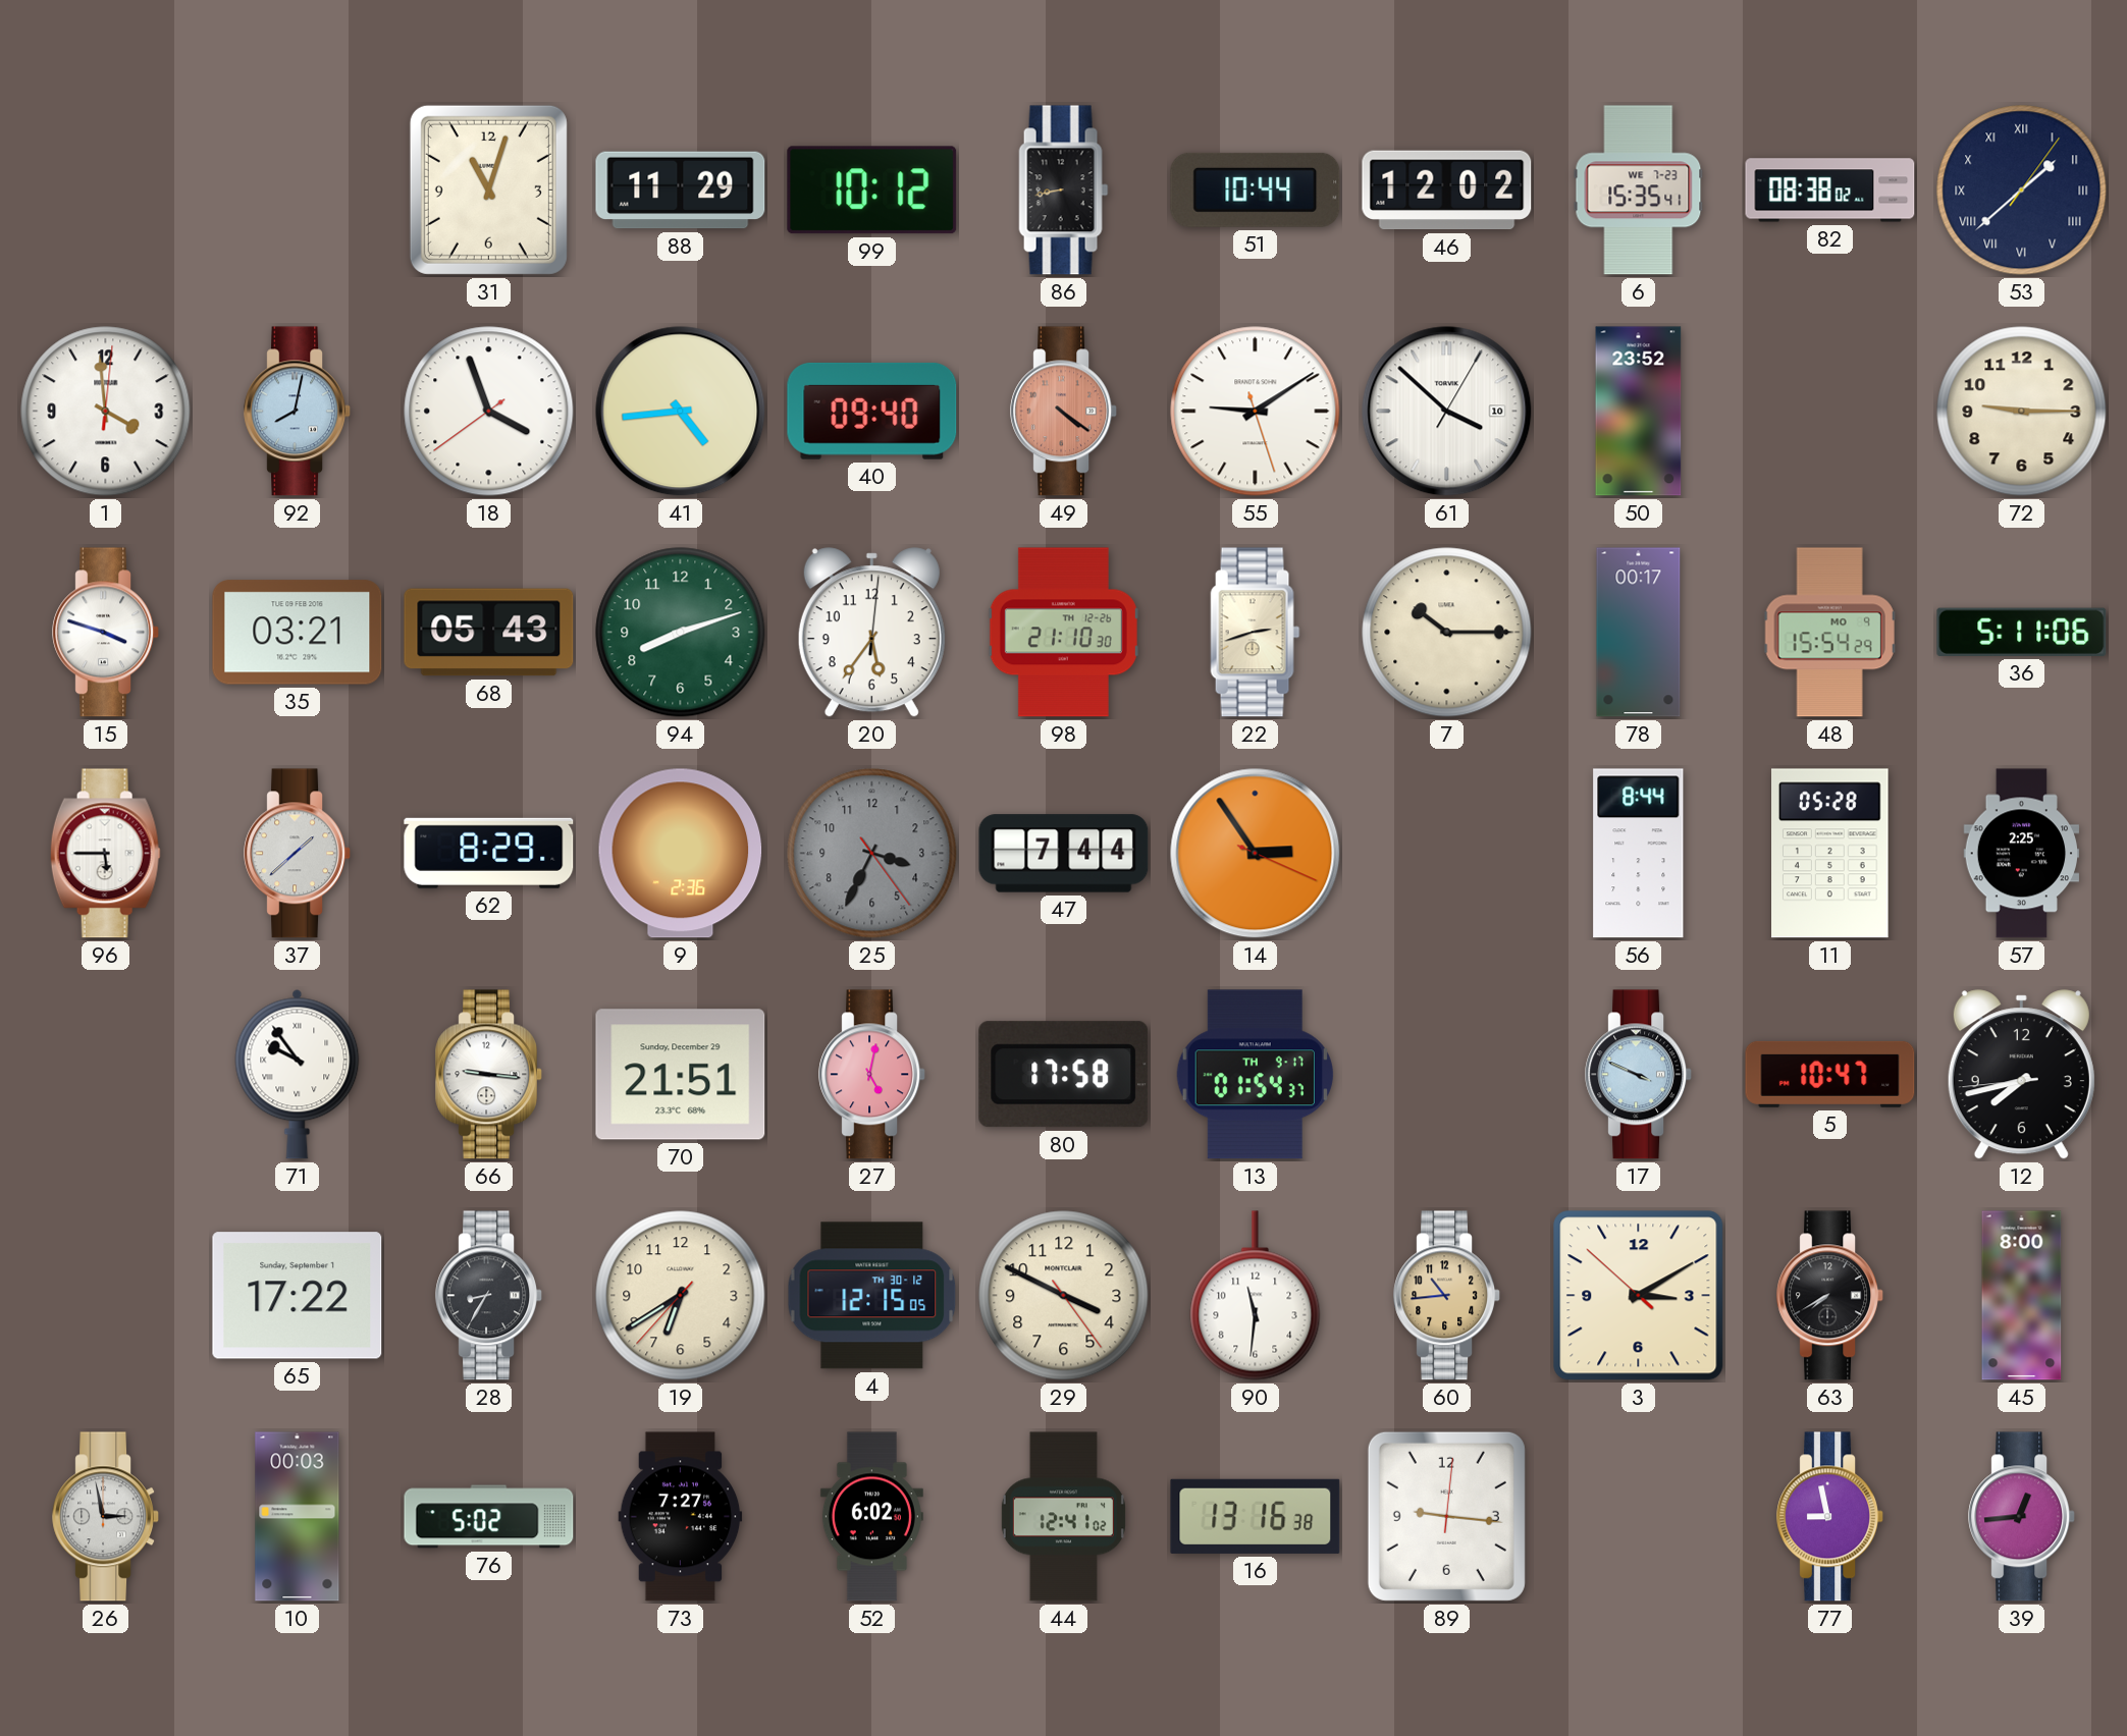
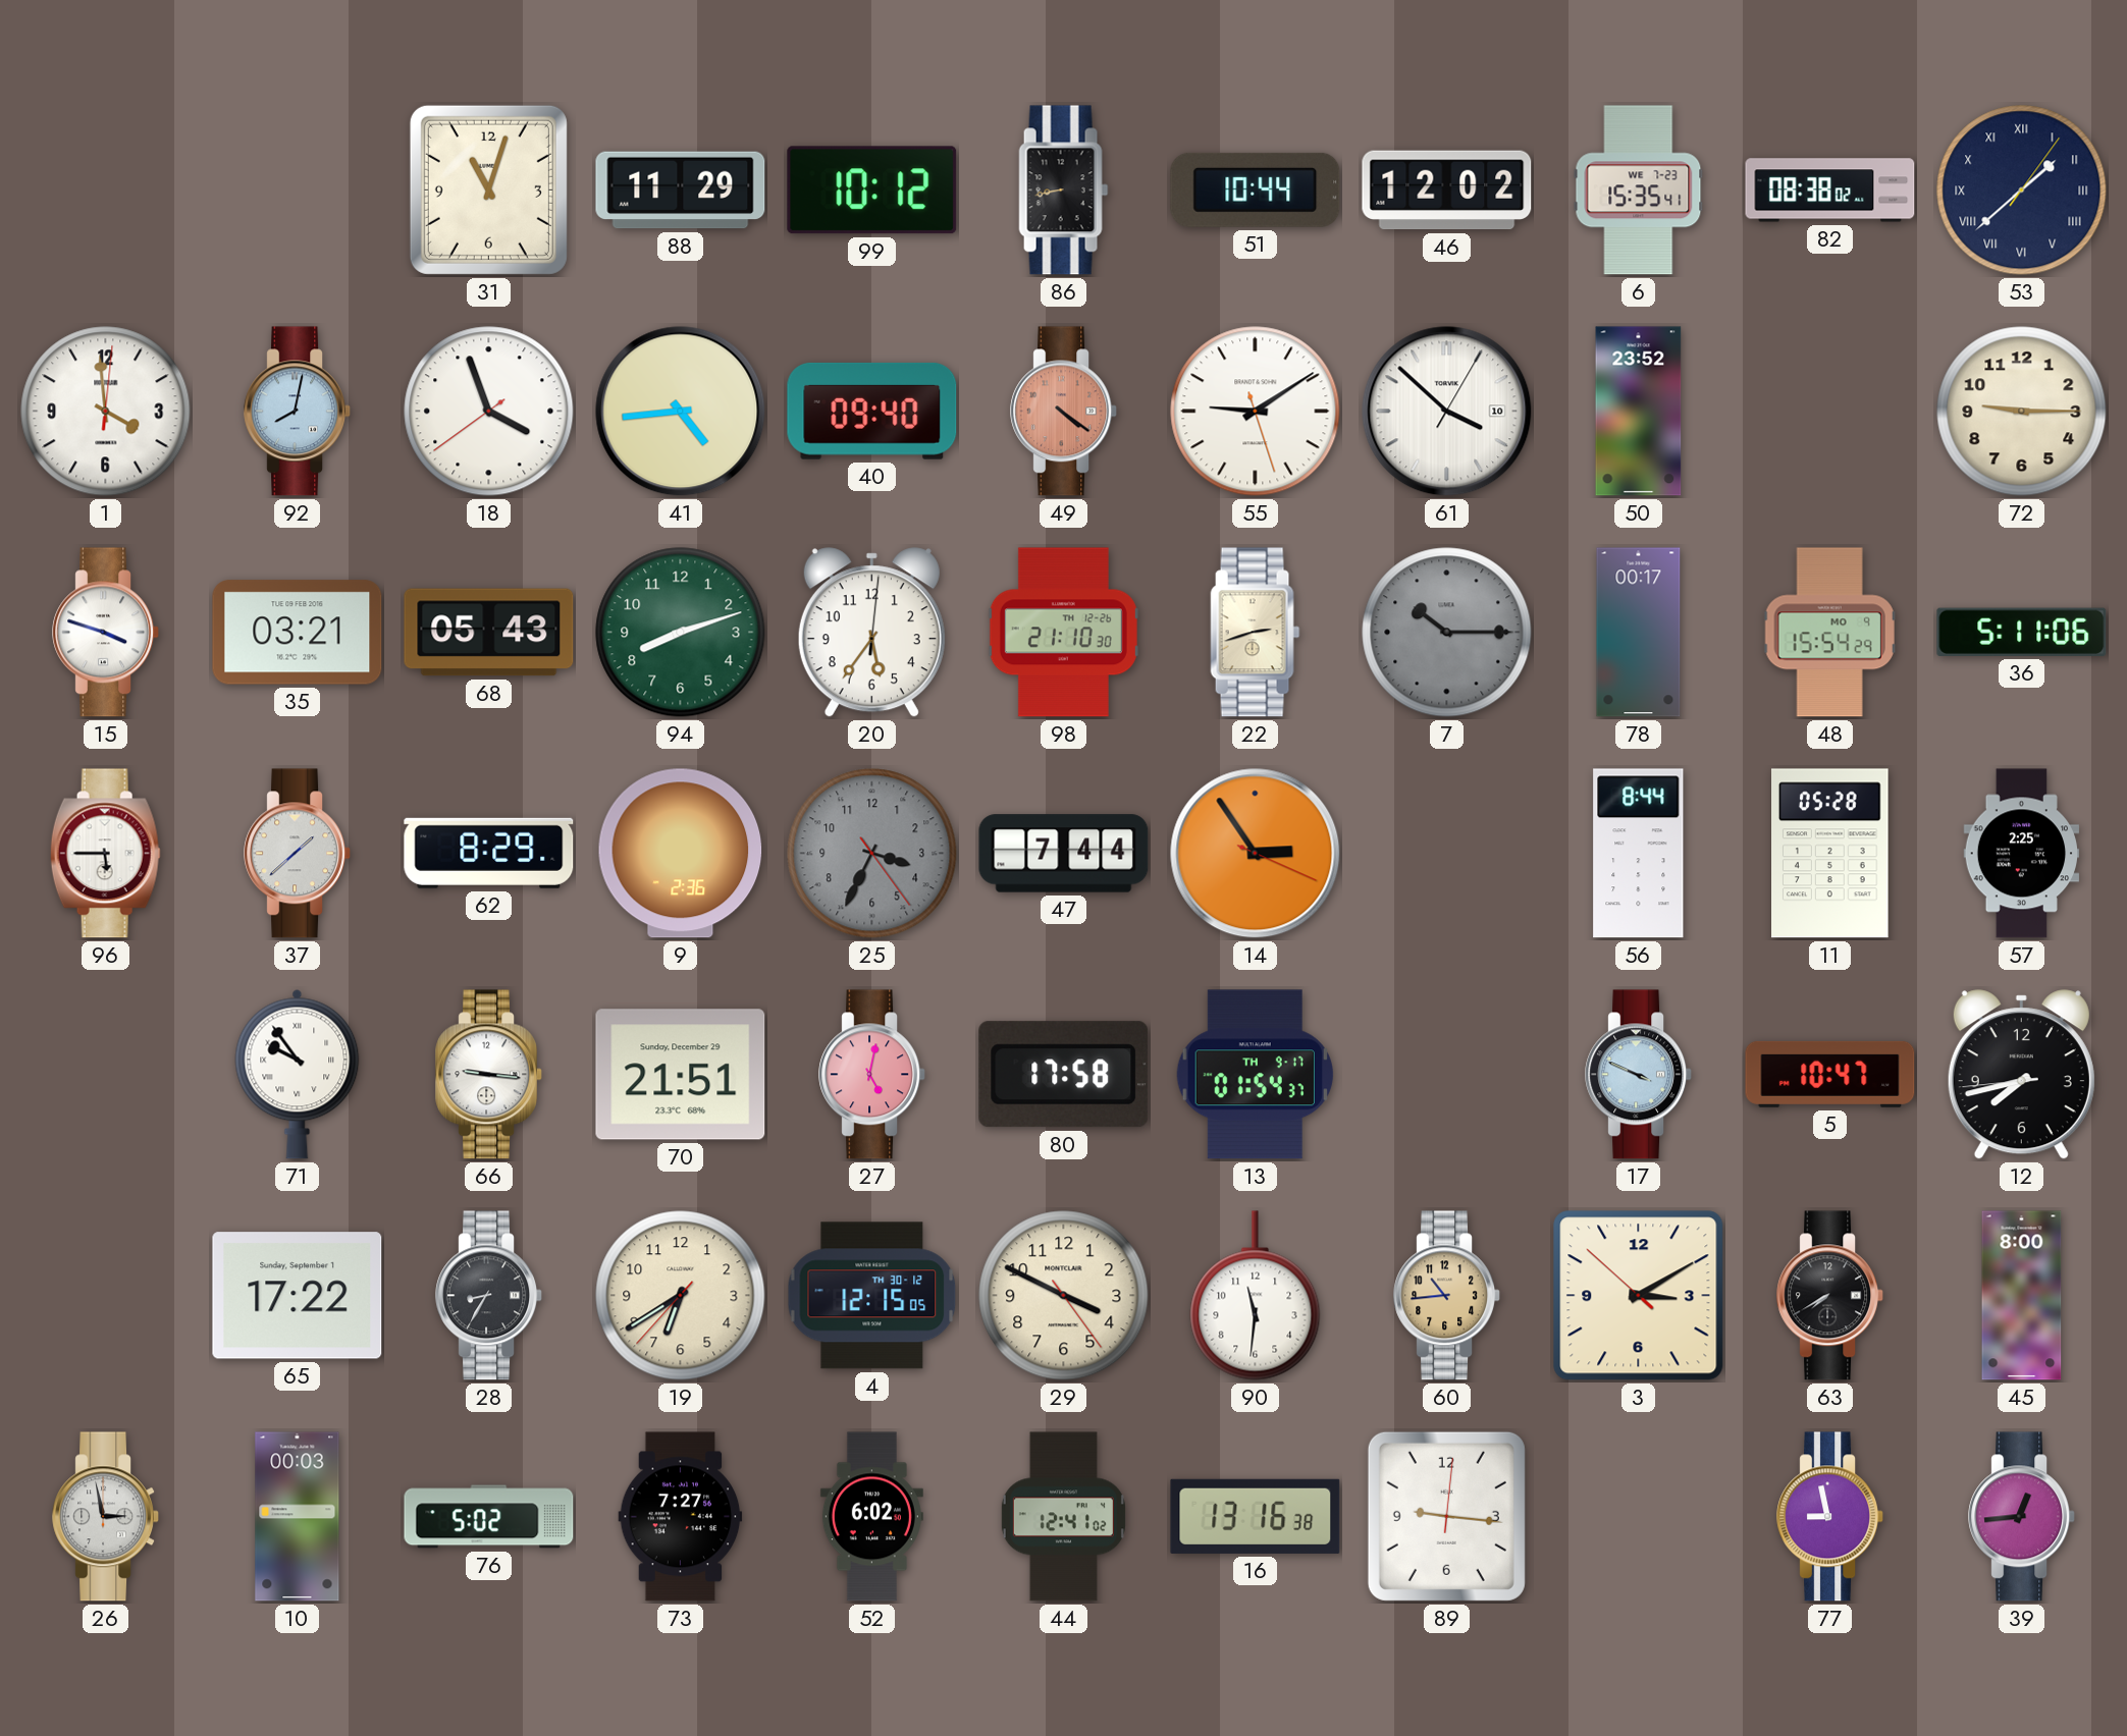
7 dial: cream -> grey
